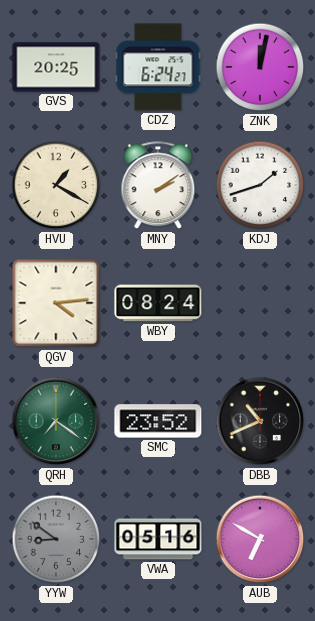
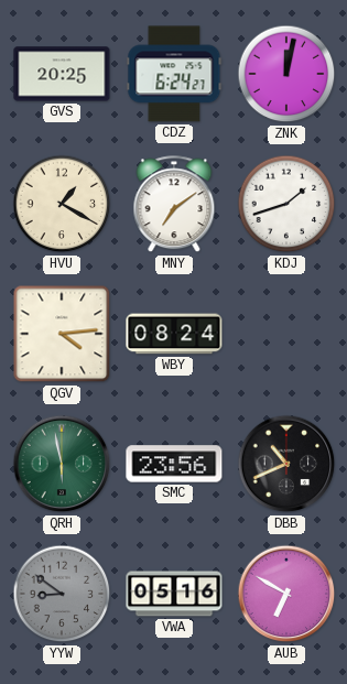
MNY: 2:09 -> 7:09
QRH: 7:21 -> 5:58
SMC: 23:52 -> 23:56
